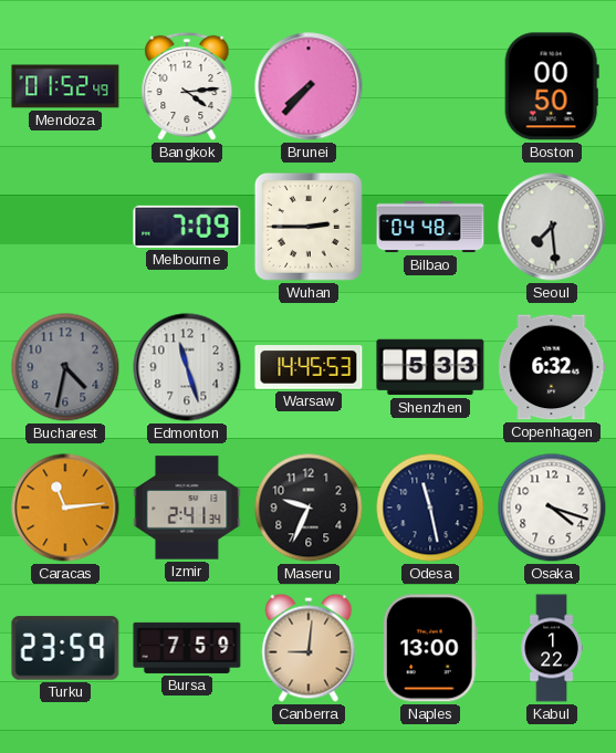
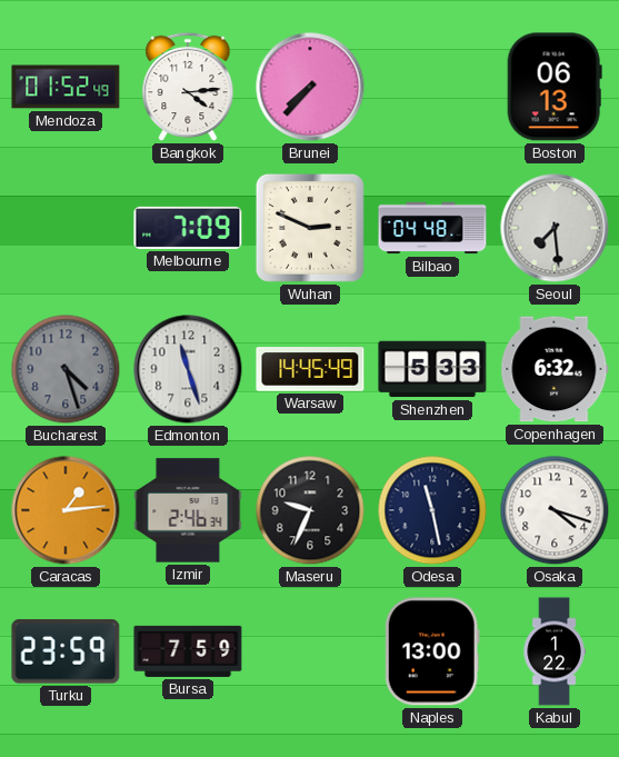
Boston: 00:50 -> 06:13
Wuhan: 2:45 -> 2:49
Bucharest: 4:32 -> 4:27
Warsaw: 14:45:53 -> 14:45:49
Caracas: 11:14 -> 1:14
Izmir: 2:41 -> 2:46
Canberra: 9:01 -> none
